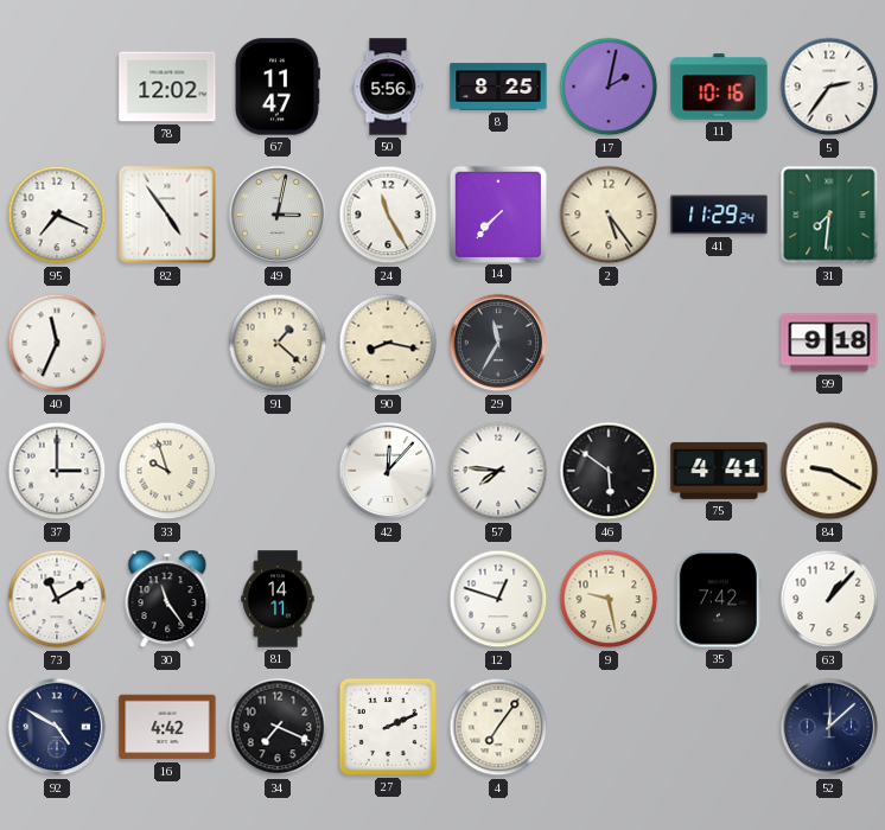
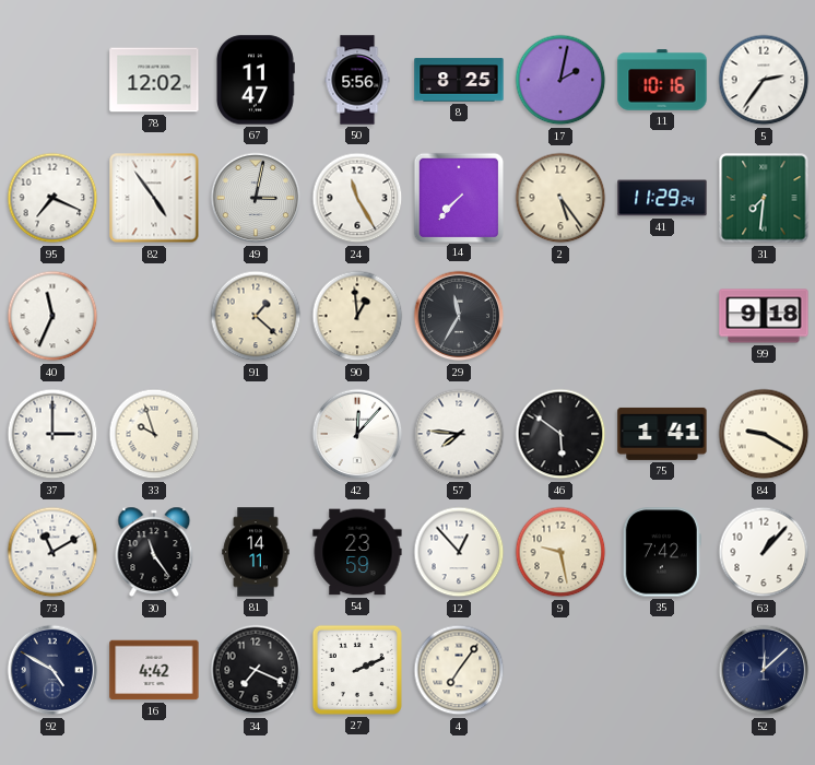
90: 8:17 -> 12:59
75: 4:41 -> 1:41
54: none -> 23:59
12: 12:48 -> 12:53
